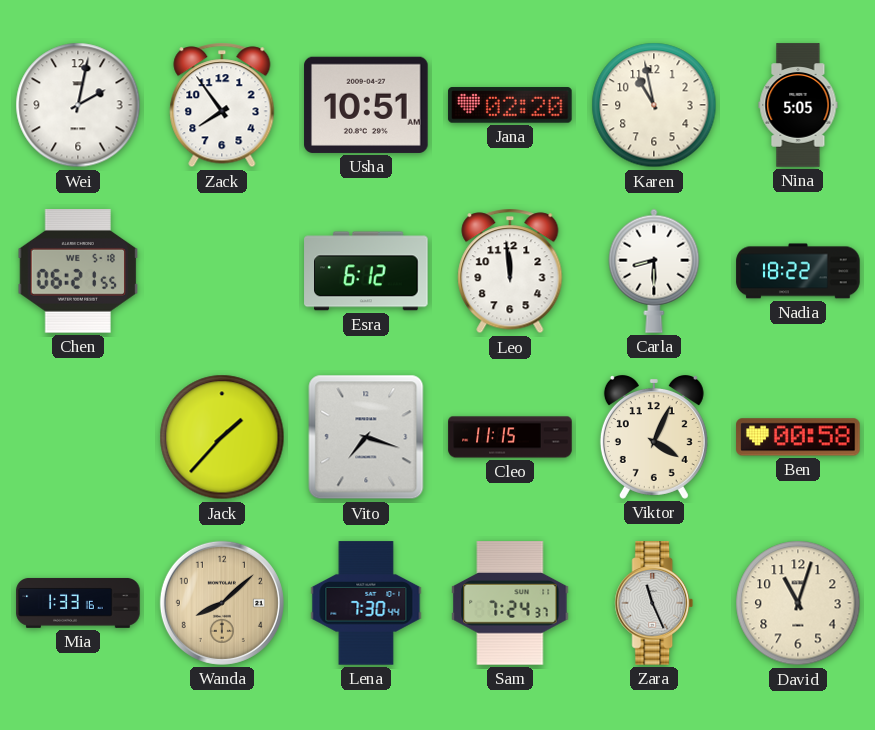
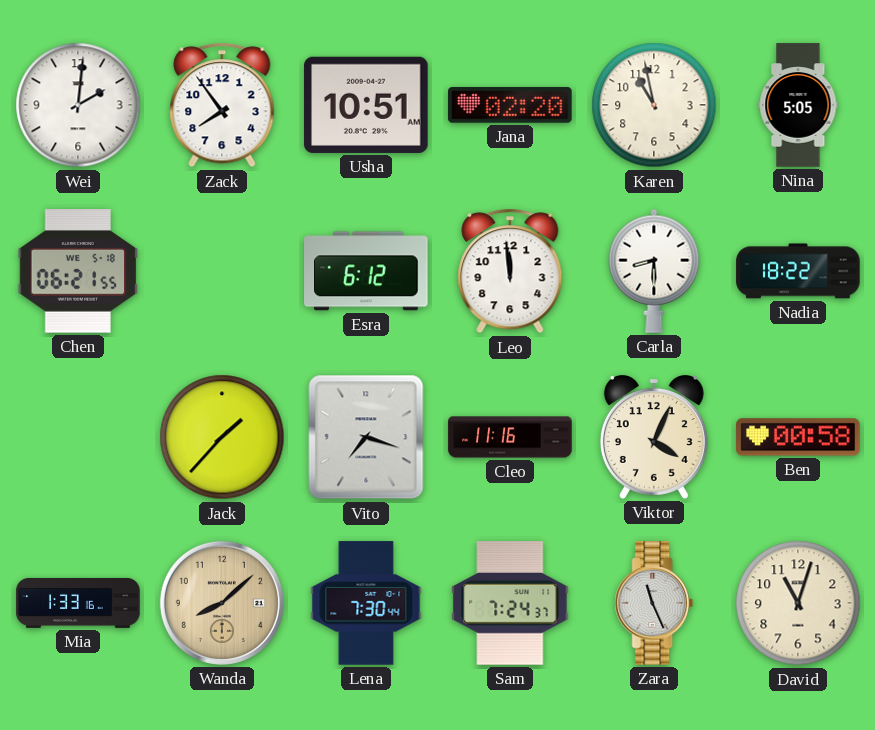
Wei: 2:02 -> 2:01
Cleo: 11:15 -> 11:16
